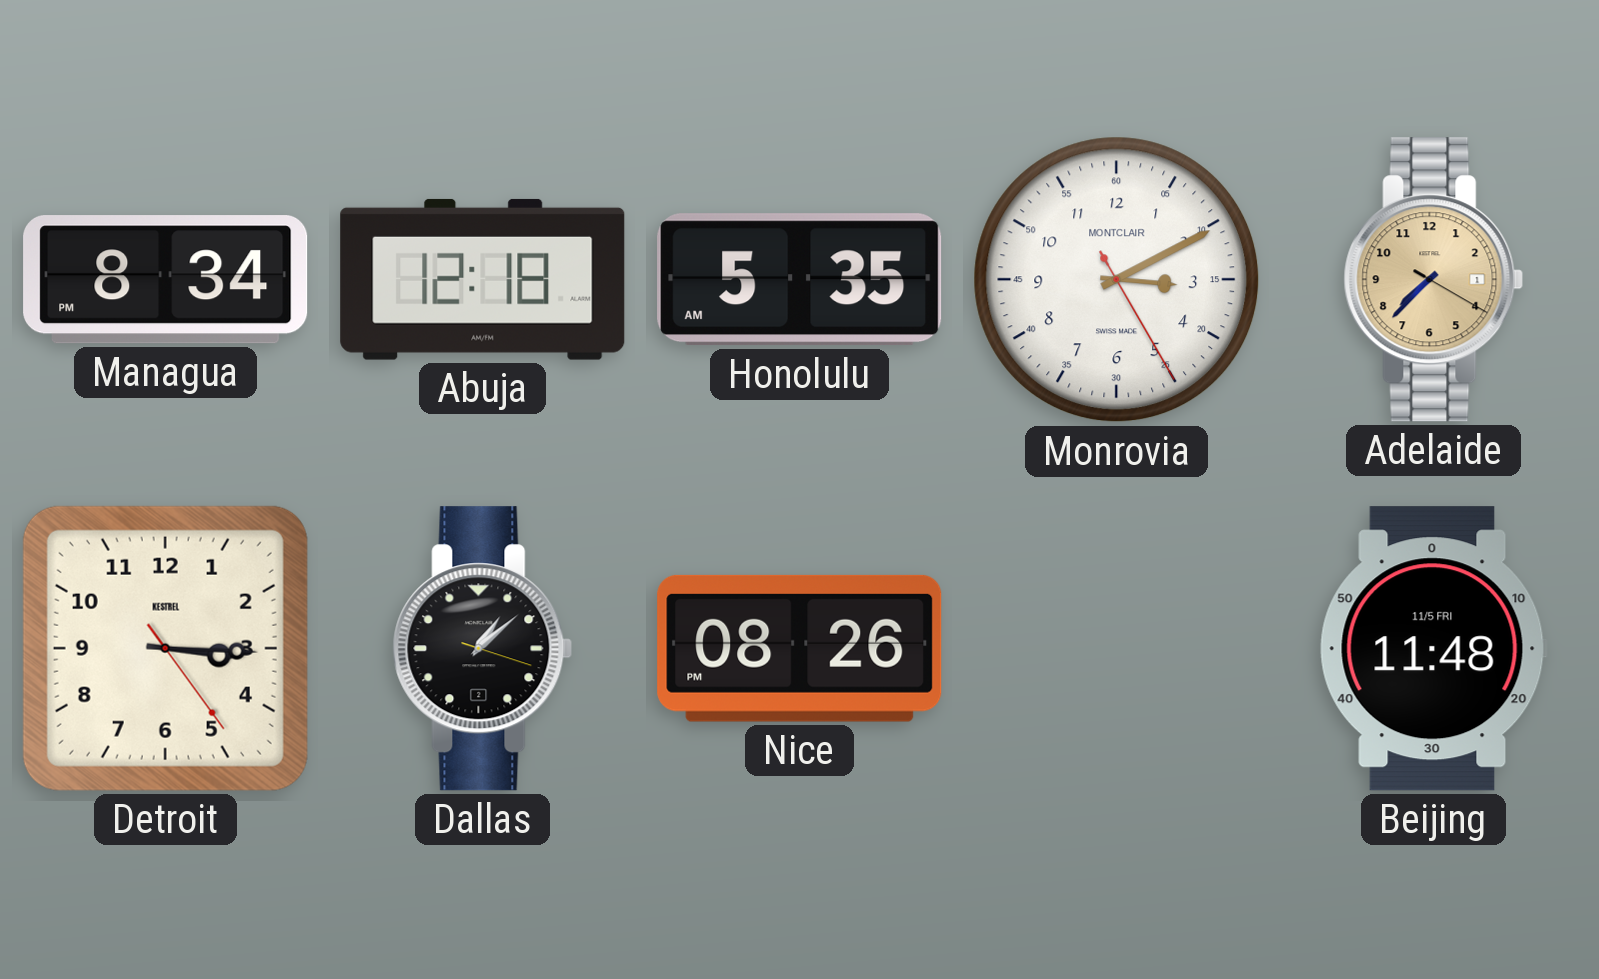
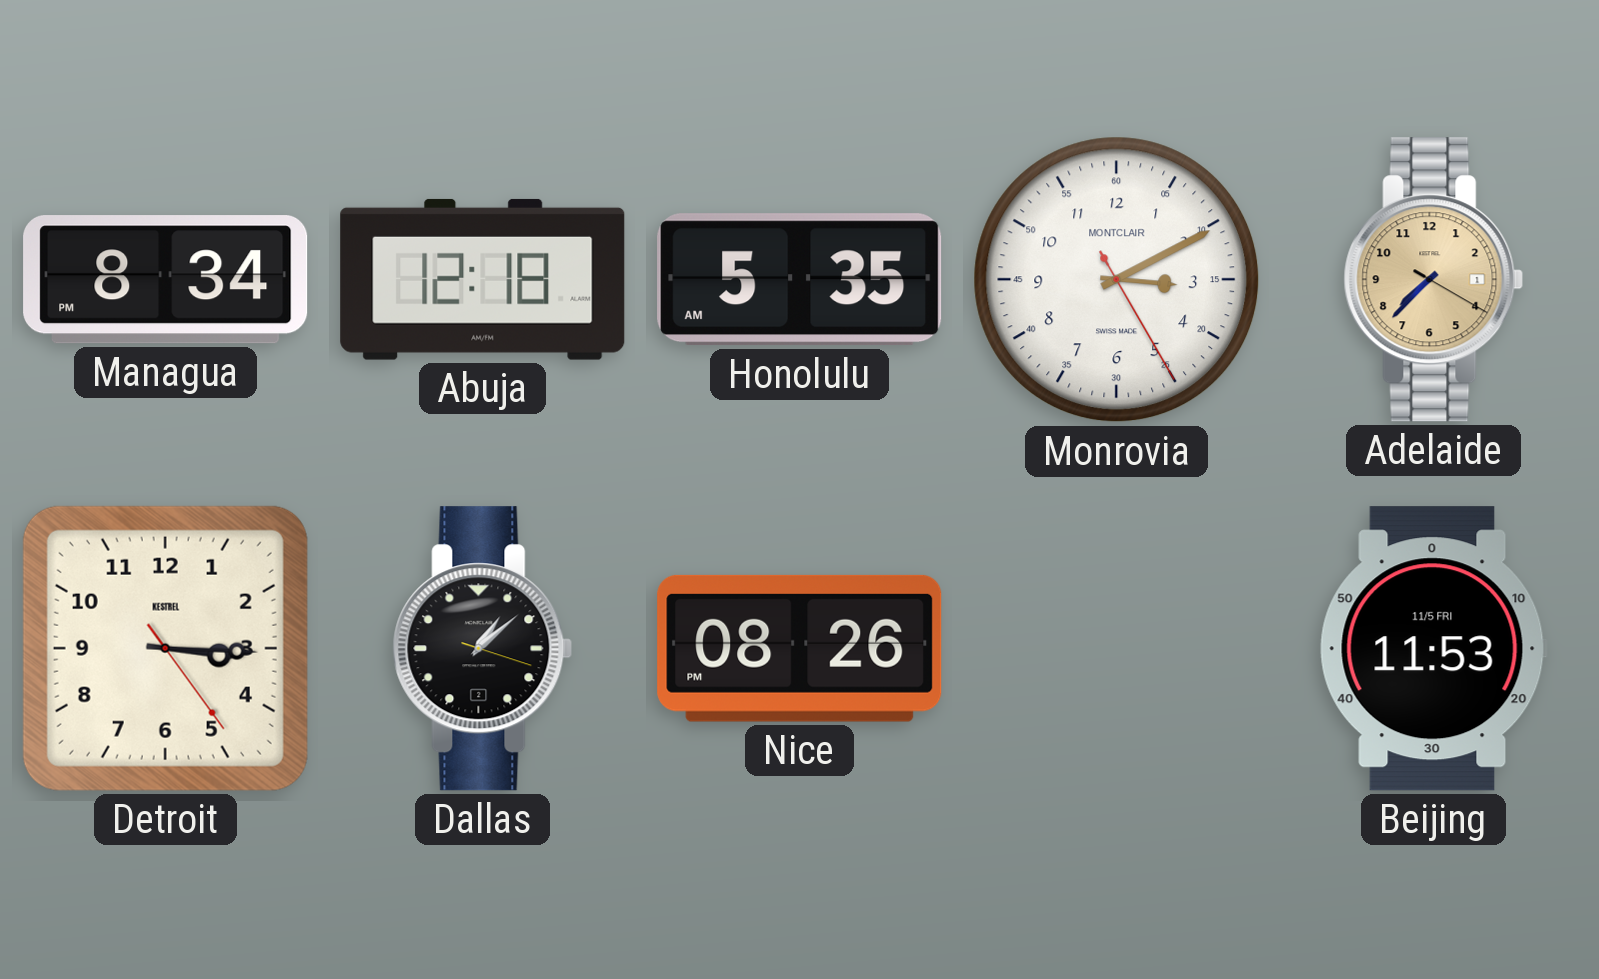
Beijing: 11:48 -> 11:53
